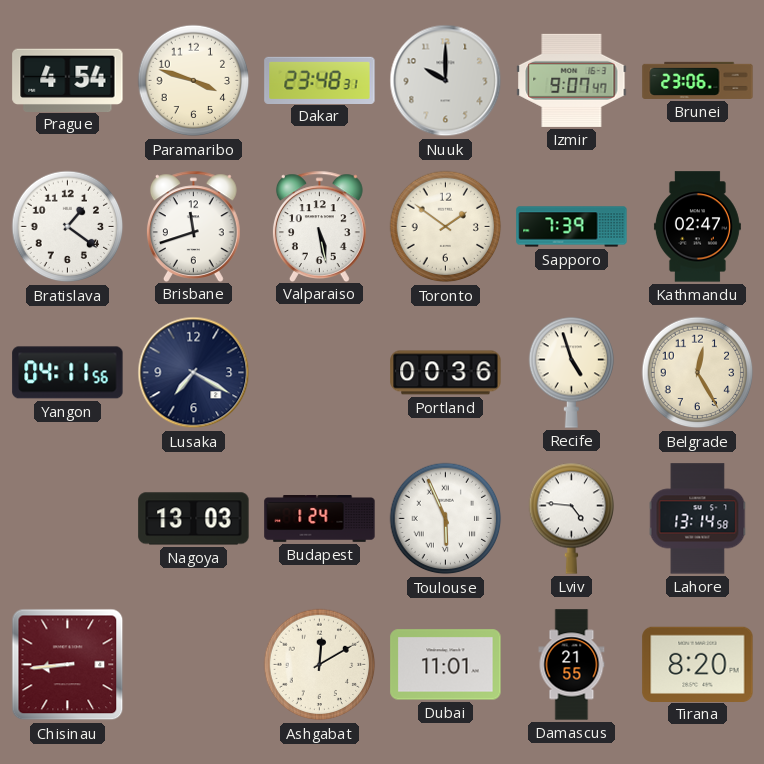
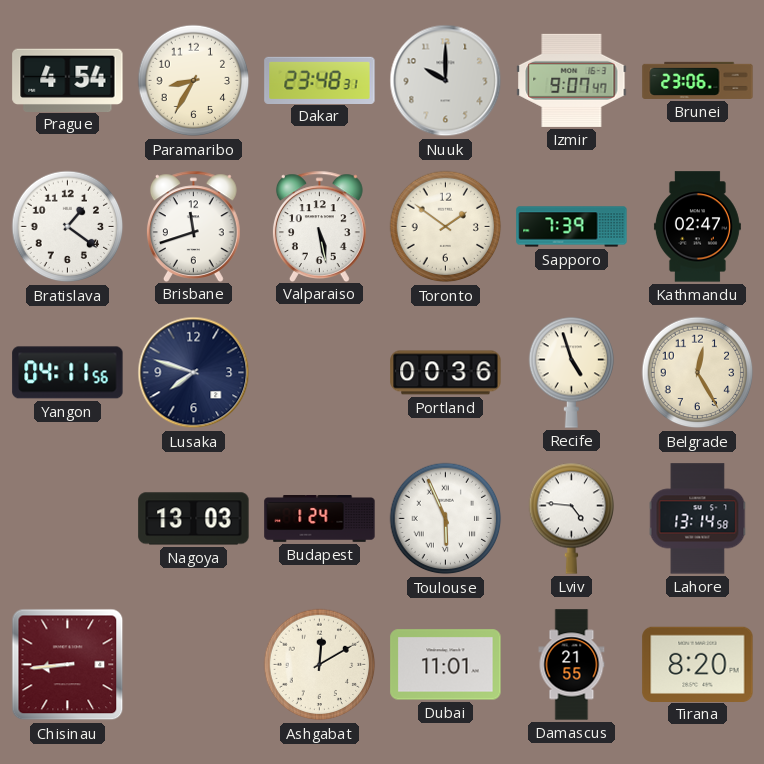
Paramaribo: 3:48 -> 8:35
Lusaka: 7:20 -> 7:48
